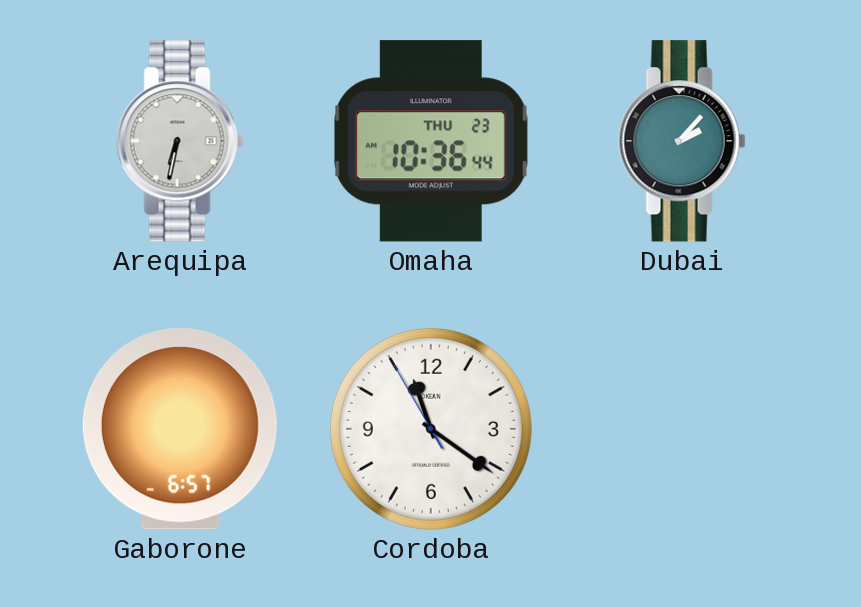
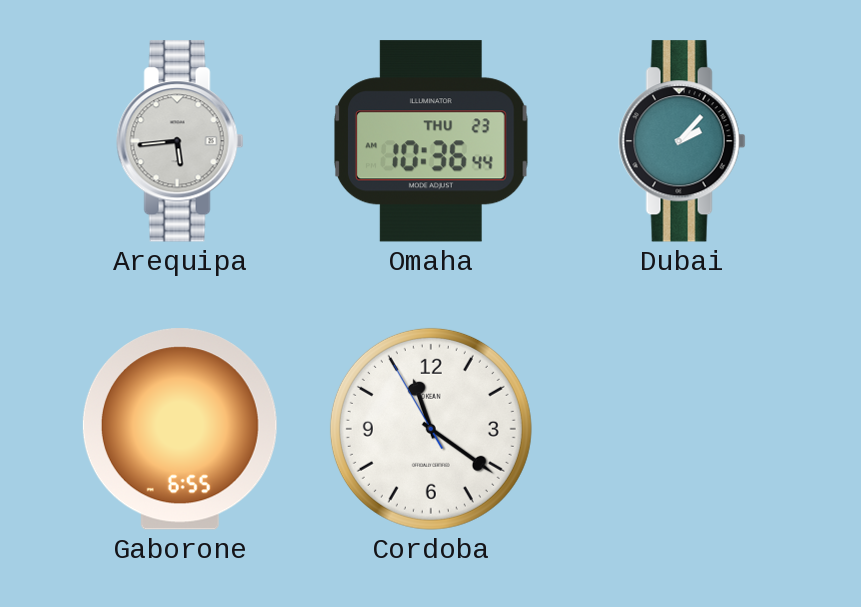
Arequipa: 6:32 -> 5:44
Gaborone: 6:57 -> 6:55
